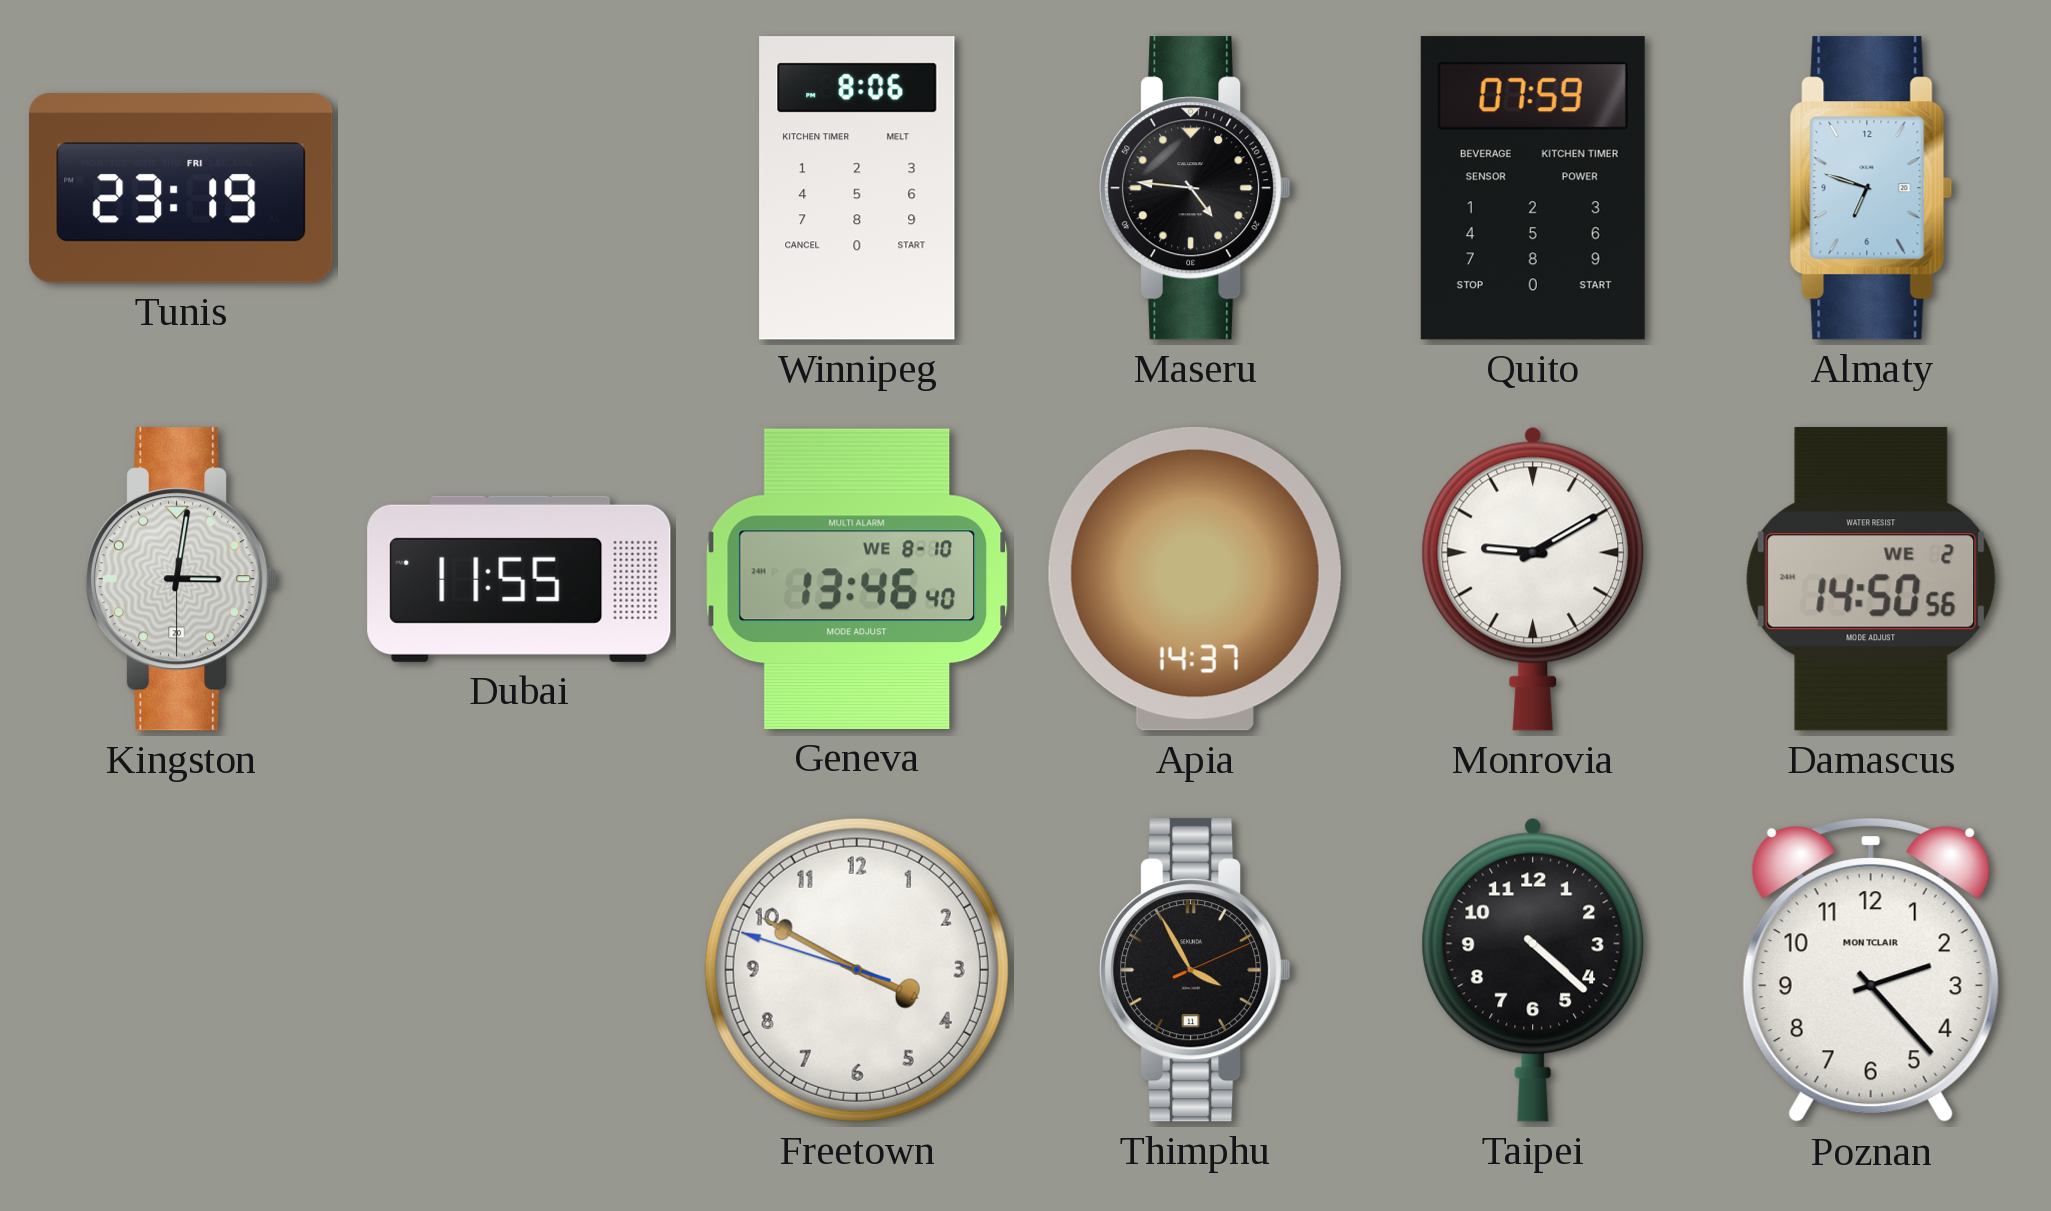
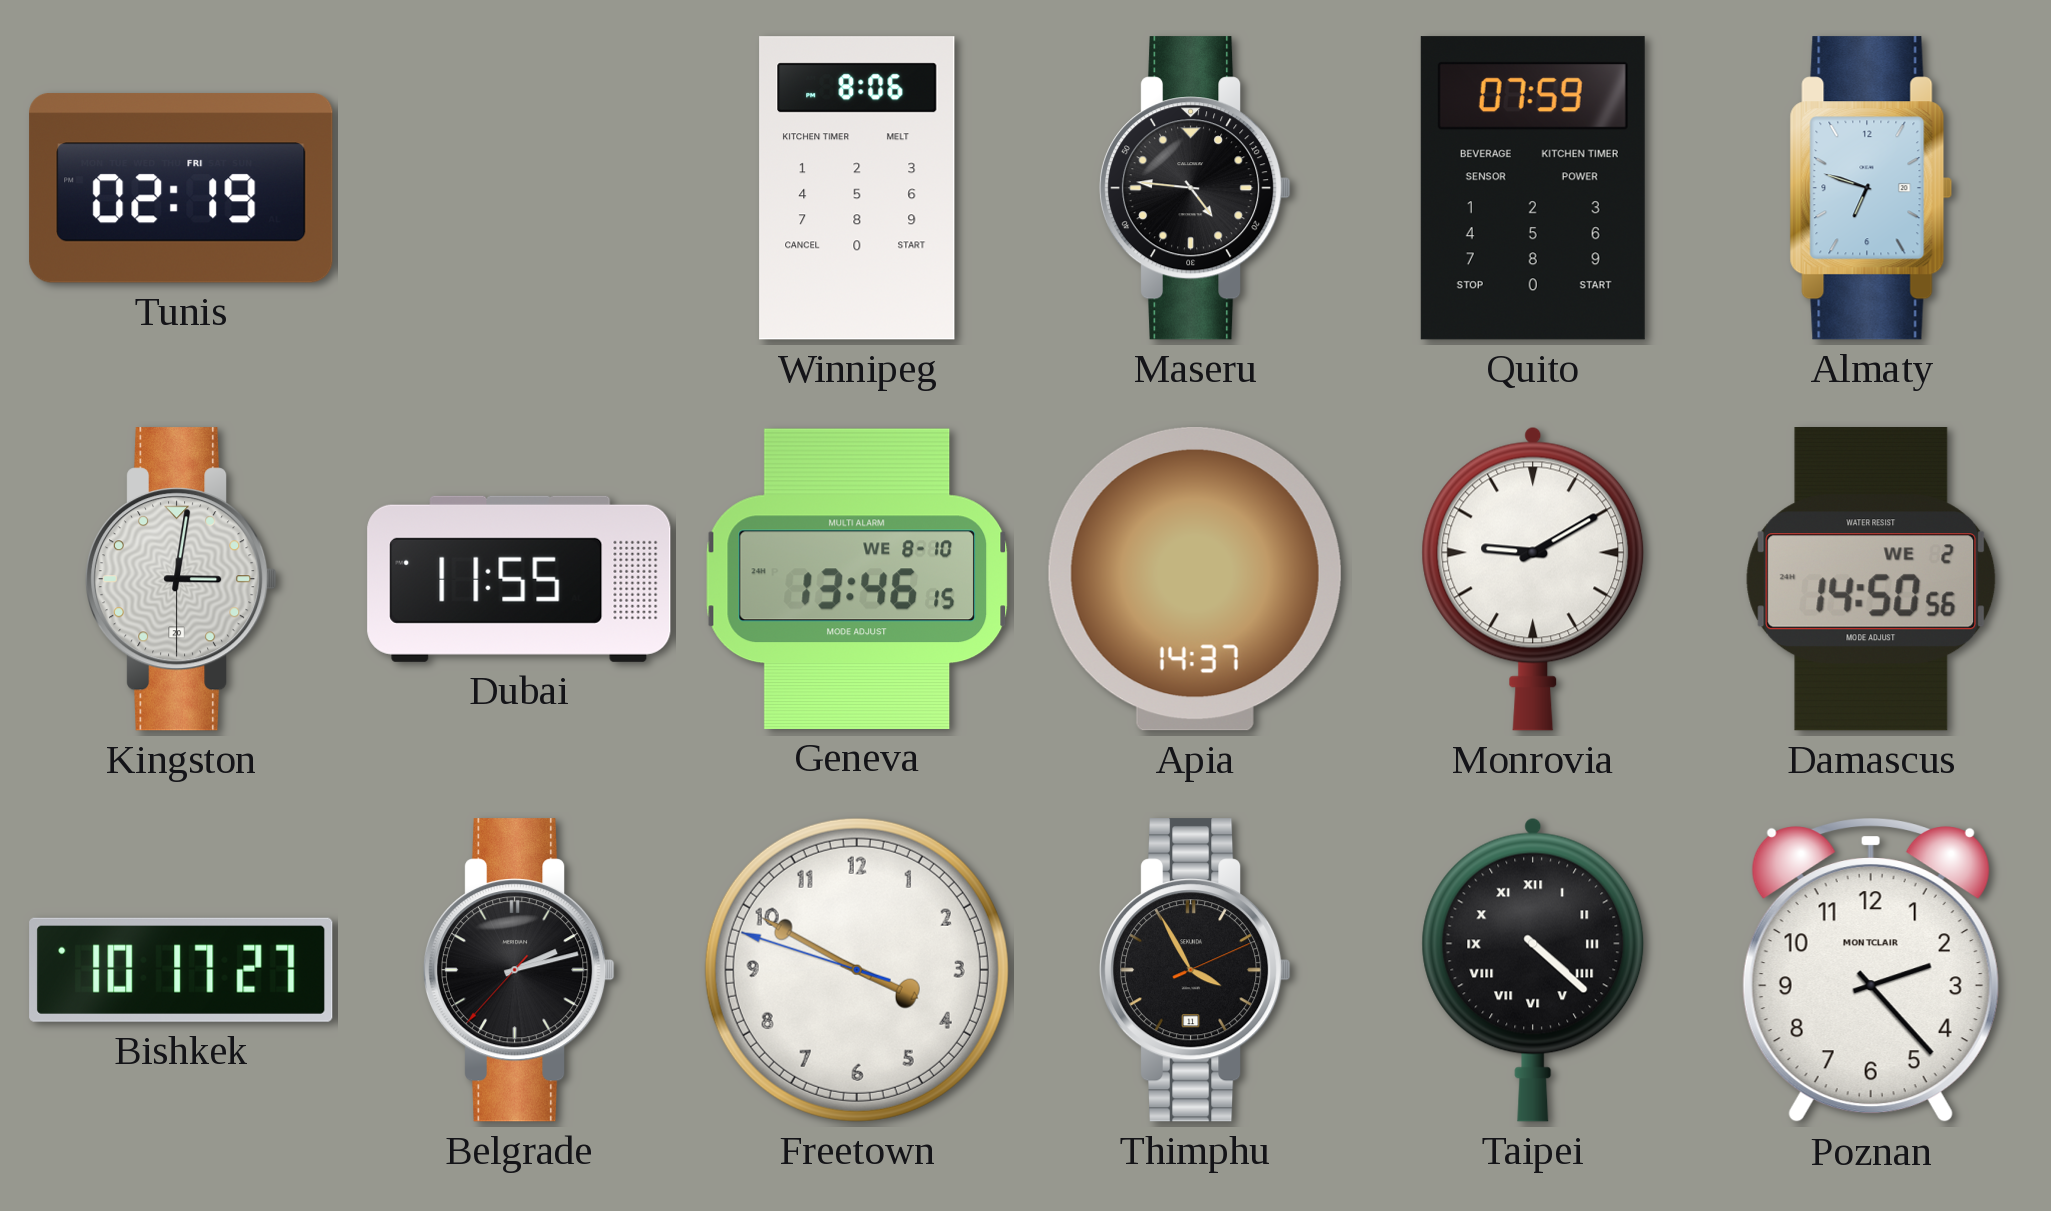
Tunis: 23:19 -> 02:19
Geneva: 13:46:40 -> 13:46:15
Bishkek: none -> 10:17
Belgrade: none -> 2:12
Taipei numerals: Arabic -> Roman
